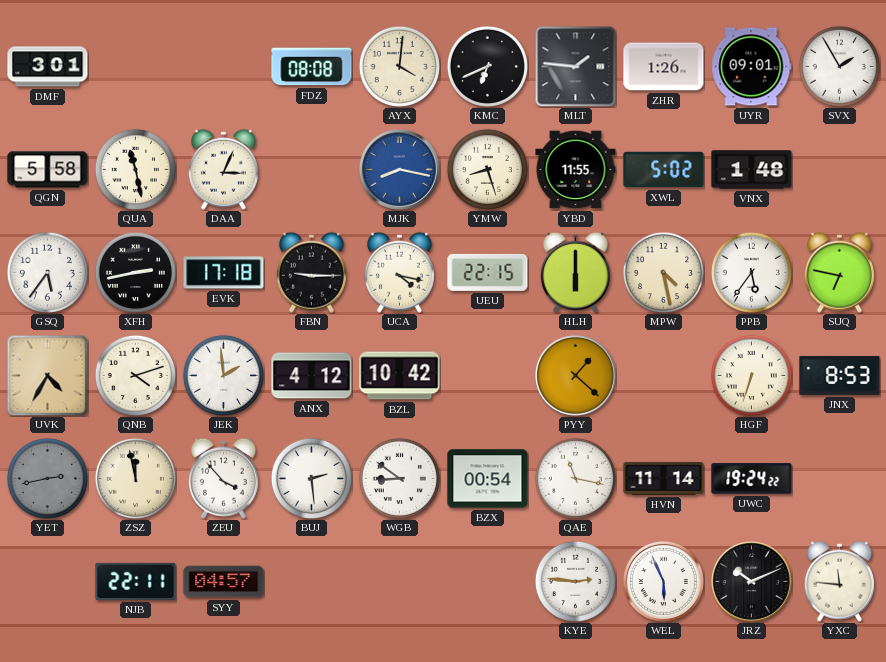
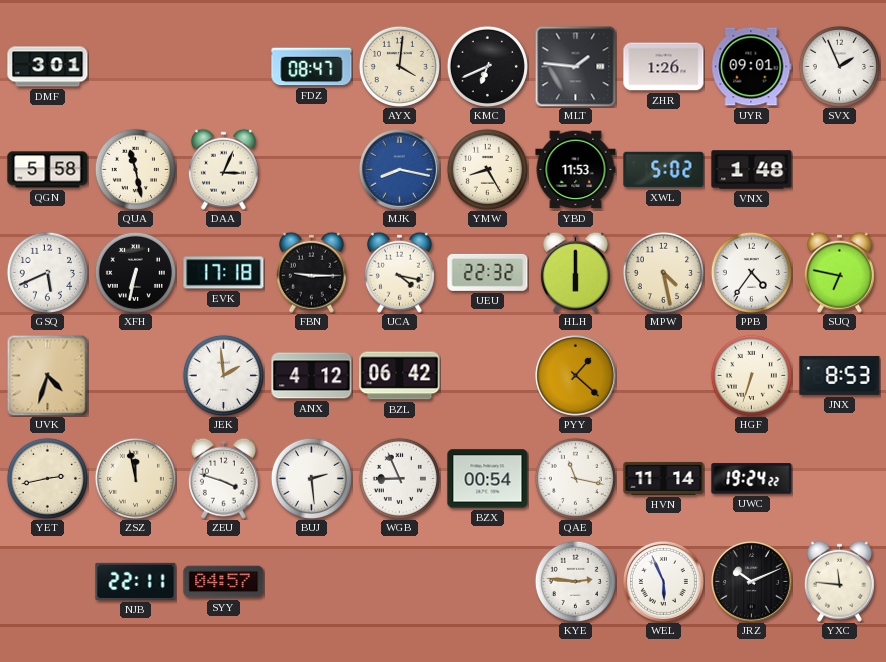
FDZ: 08:08 -> 08:47
SVX: 1:55 -> 1:56
YMW: 8:27 -> 8:25
YBD: 11:55 -> 11:53
GSQ: 5:36 -> 5:41
XFH: 2:43 -> 6:32
UEU: 22:15 -> 22:32
PPB: 5:36 -> 4:36
UVK: 4:35 -> 4:33
QNB: 4:12 -> none
BZL: 10:42 -> 06:42
YET dial: grey -> cream
ZEU: 3:53 -> 3:48
WGB: 8:51 -> 8:56
